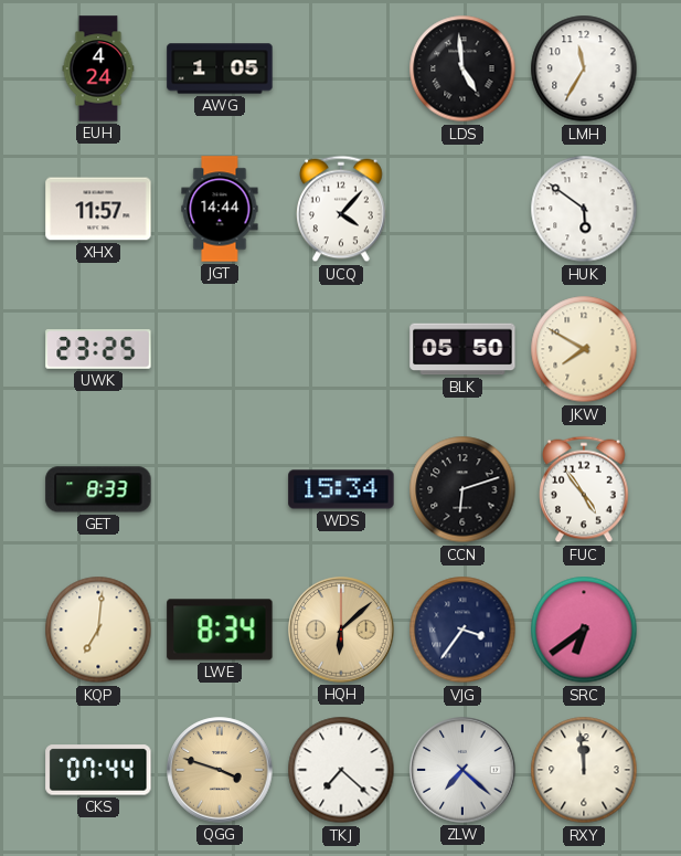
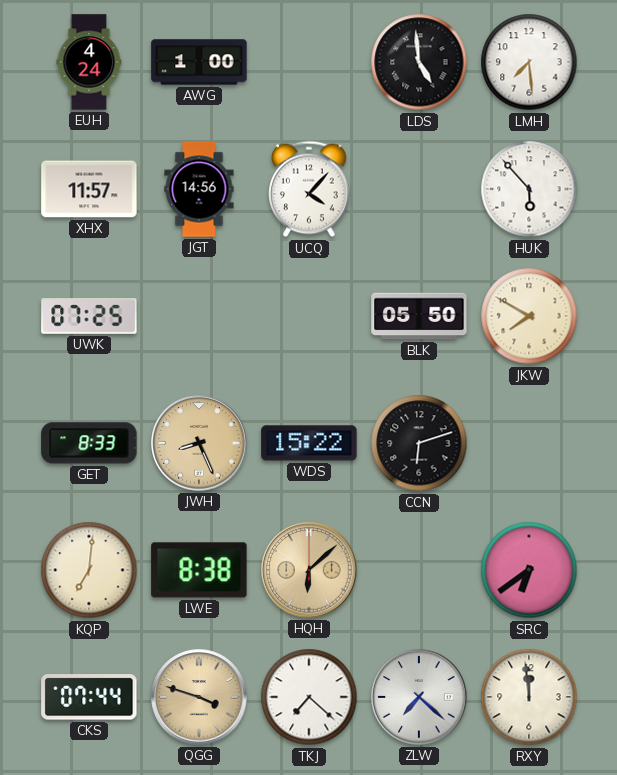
AWG: 1:05 -> 1:00
LMH: 11:35 -> 7:29
JGT: 14:44 -> 14:56
HUK: 5:51 -> 5:53
UWK: 23:25 -> 07:25
JWH: none -> 8:26
WDS: 15:34 -> 15:22
FUC: 4:54 -> none
LWE: 8:34 -> 8:38
VJG: 3:36 -> none
